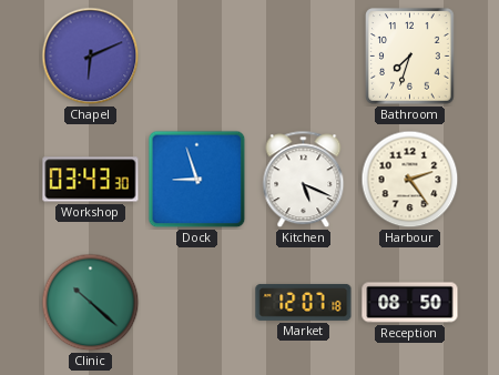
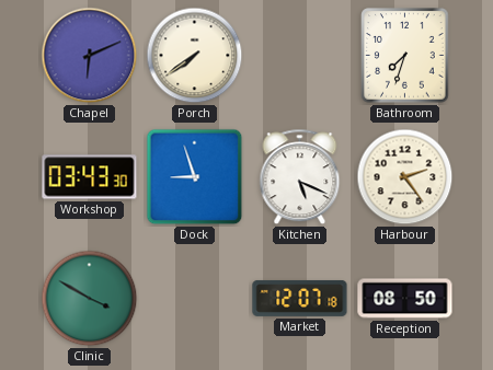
Porch: none -> 7:39
Clinic: 10:22 -> 3:50
